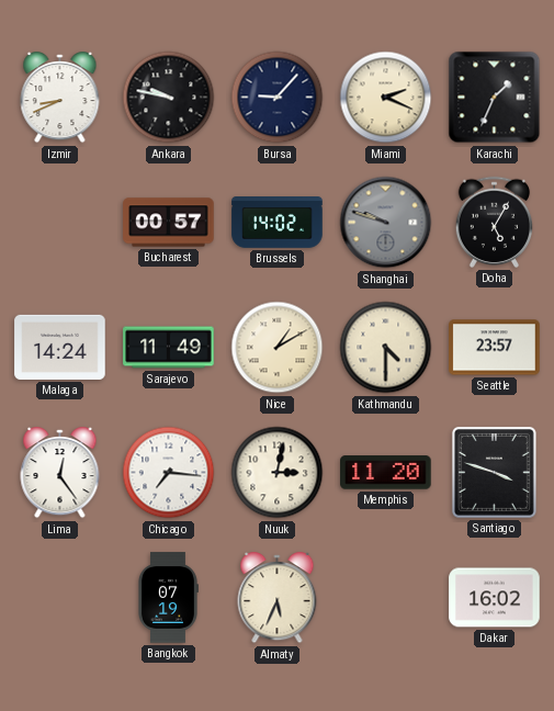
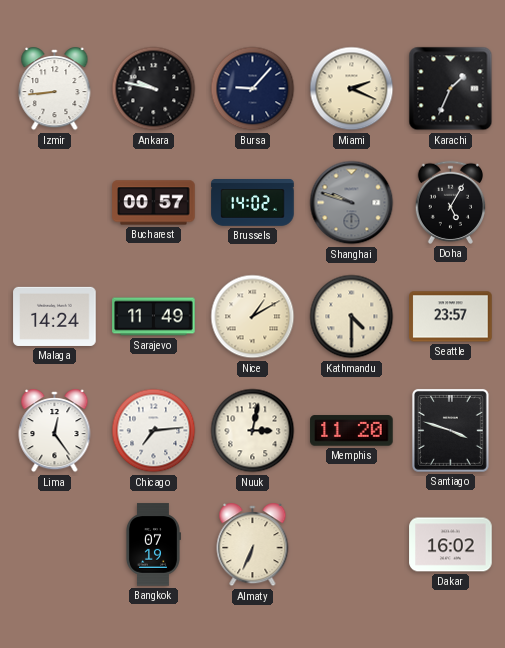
Izmir: 8:41 -> 8:44
Chicago: 7:16 -> 7:14
Almaty: 5:34 -> 6:34
